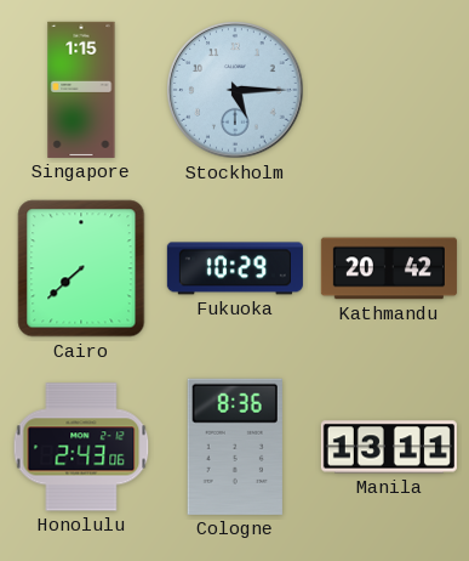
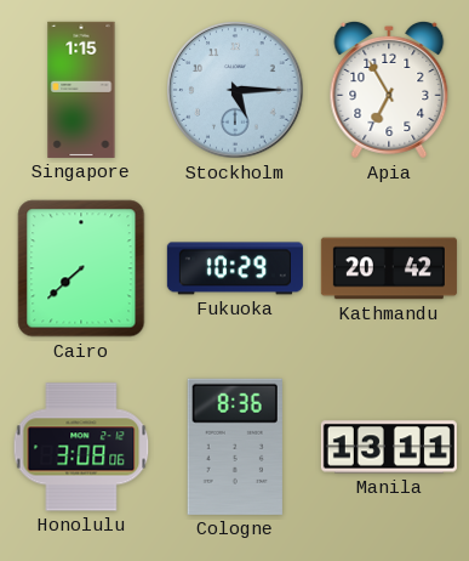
Apia: none -> 6:55
Honolulu: 2:43 -> 3:08
